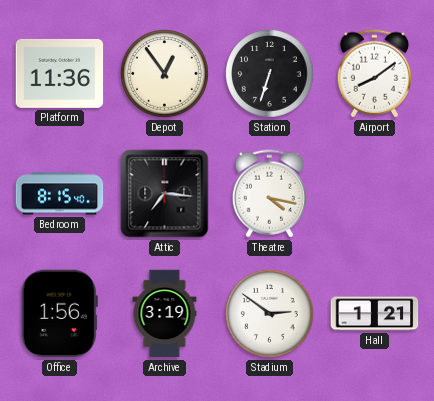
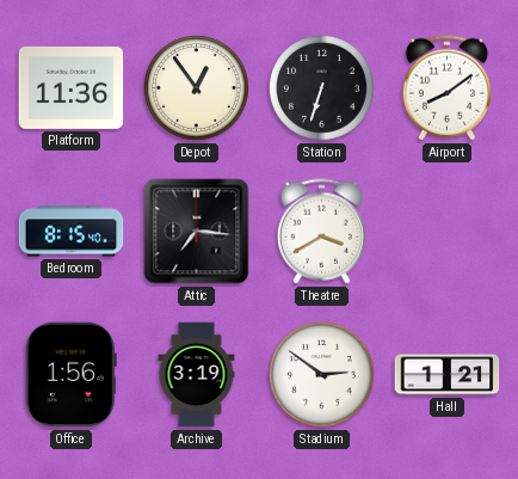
Theatre: 4:17 -> 3:40
